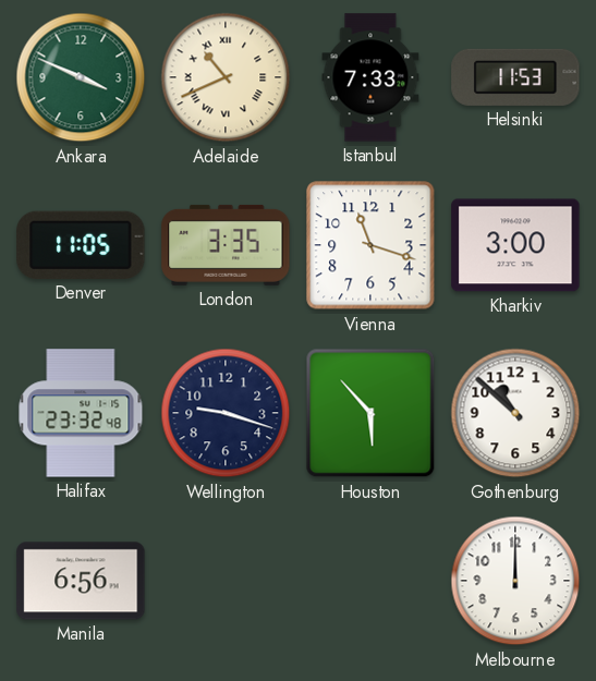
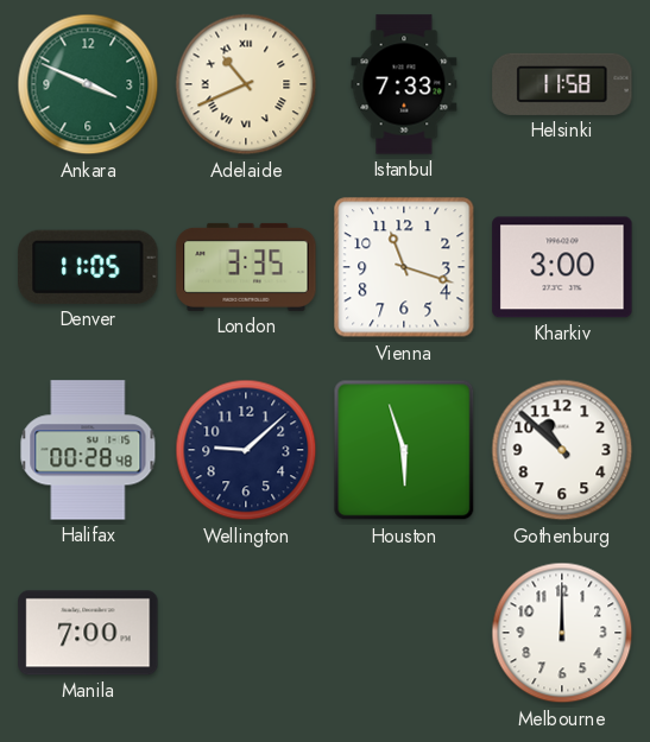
Helsinki: 11:53 -> 11:58
Halifax: 23:32 -> 00:28
Wellington: 9:18 -> 9:08
Houston: 5:53 -> 5:57
Manila: 6:56 -> 7:00
